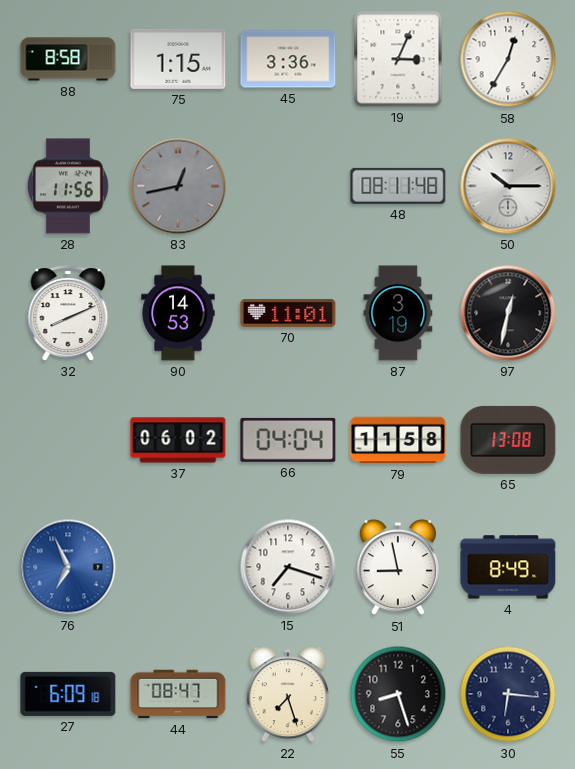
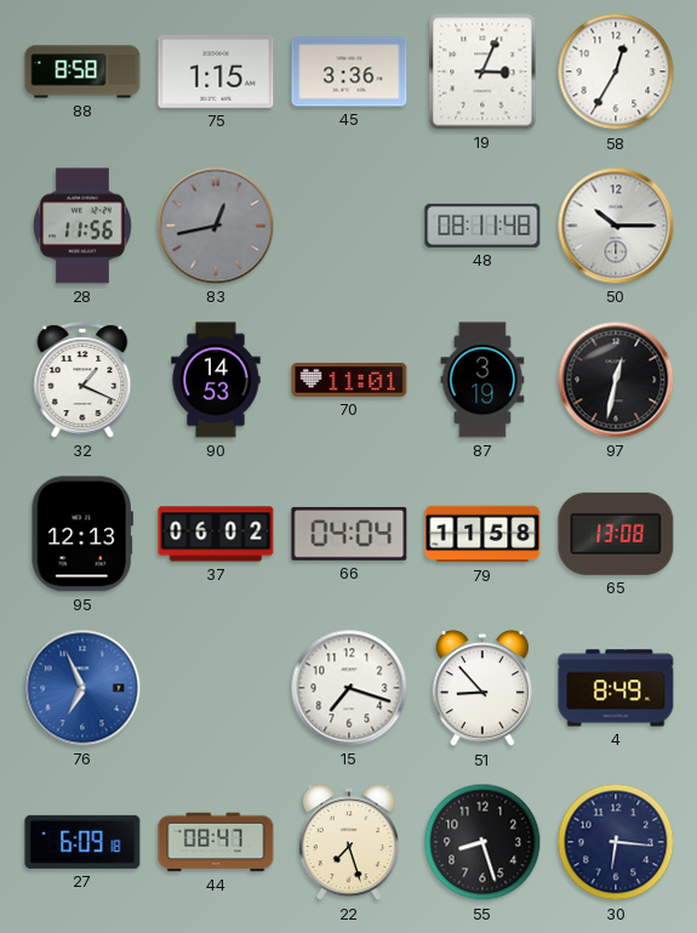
32: 8:11 -> 1:19
95: none -> 12:13
51: 8:58 -> 8:53
